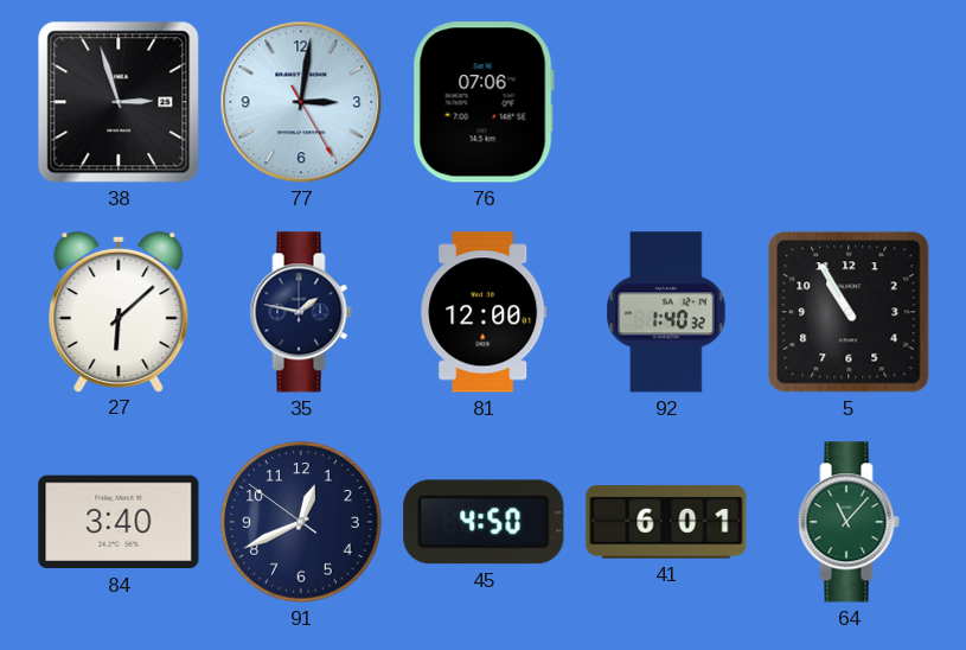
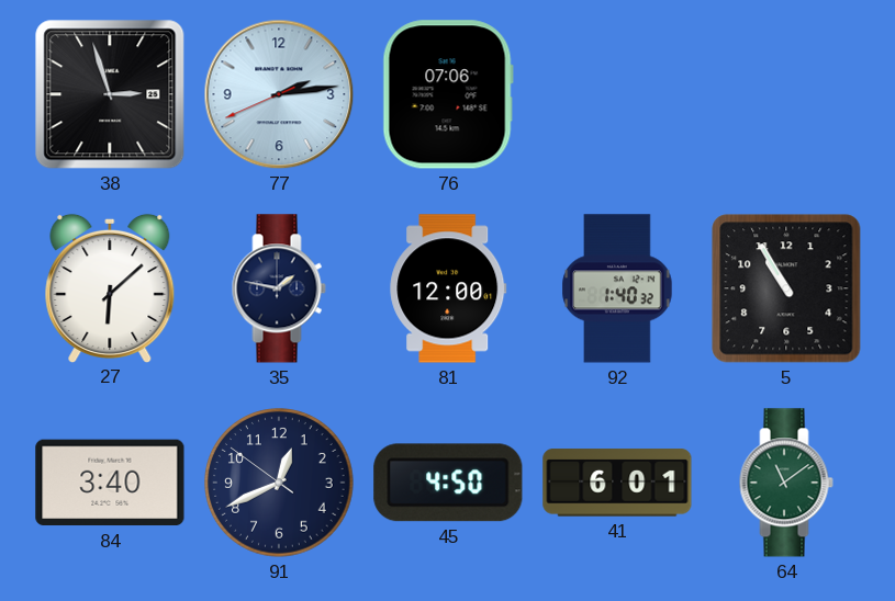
77: 3:01 -> 2:13
64: 11:07 -> 11:09
